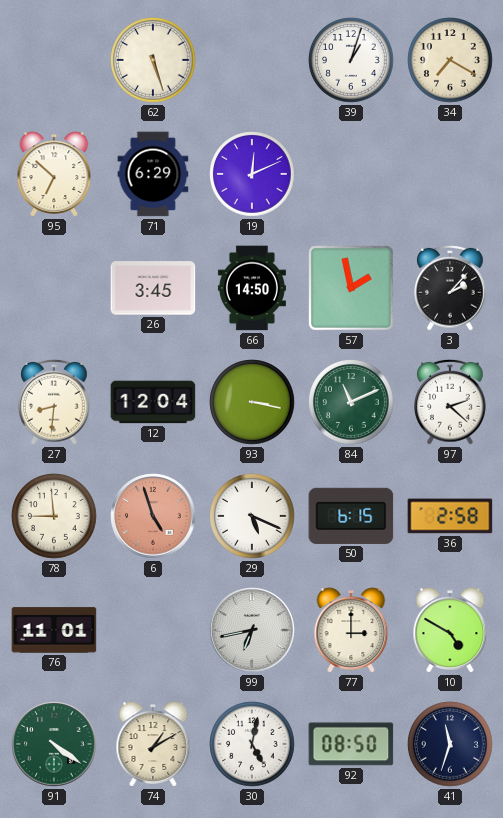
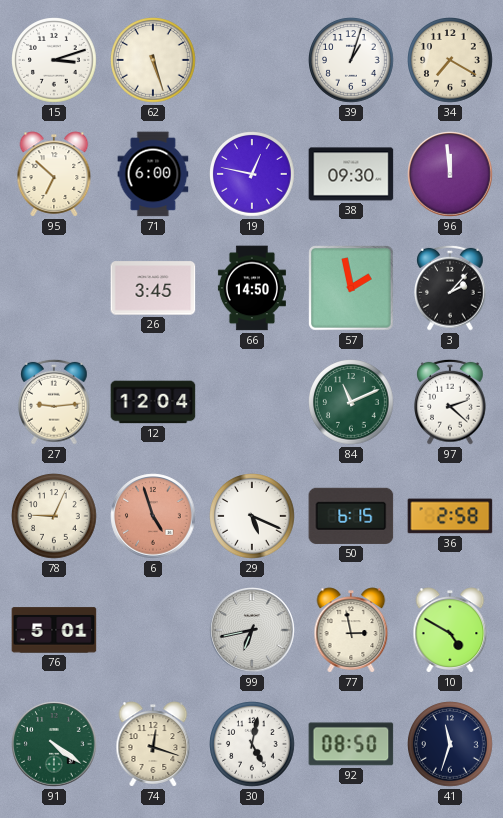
15: none -> 3:12
71: 6:29 -> 6:00
19: 12:11 -> 12:47
38: none -> 09:30
96: none -> 11:59
27: 8:31 -> 9:14
93: 3:17 -> none
78: 8:59 -> 9:04
76: 11:01 -> 5:01
77: 3:00 -> 2:58
74: 1:10 -> 12:18
